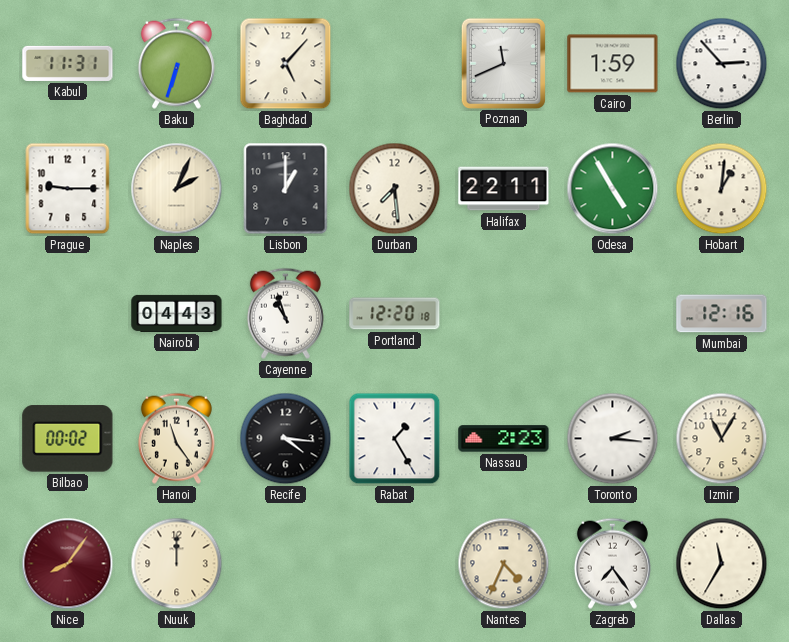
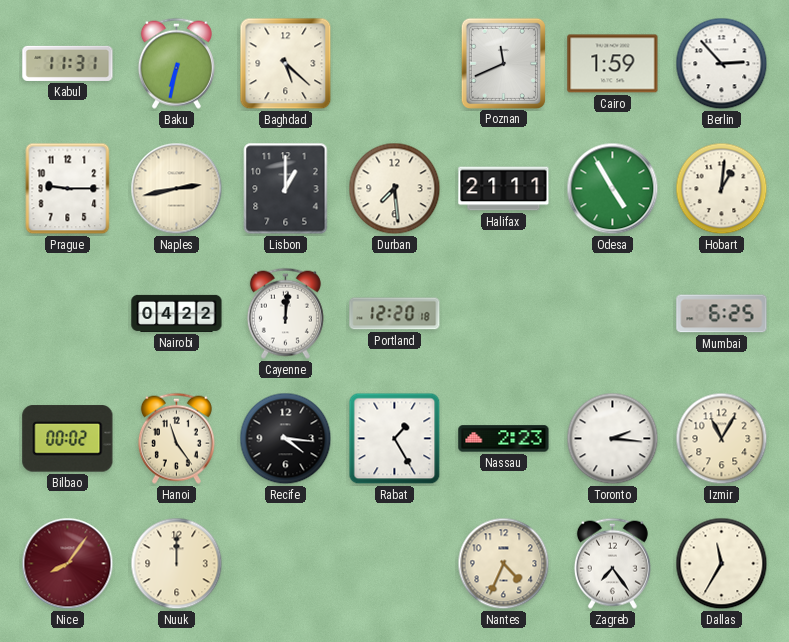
Baku: 6:33 -> 6:32
Baghdad: 5:07 -> 5:22
Naples: 2:04 -> 2:43
Halifax: 22:11 -> 21:11
Nairobi: 04:43 -> 04:22
Cayenne: 10:57 -> 12:01
Mumbai: 12:16 -> 6:25
